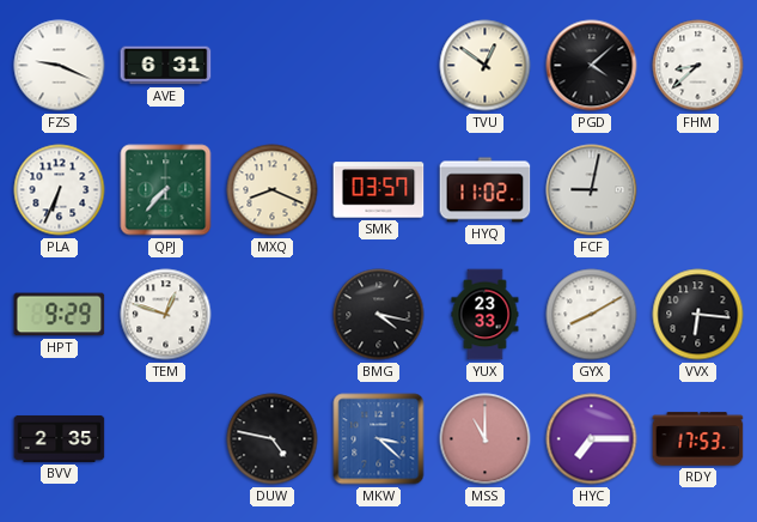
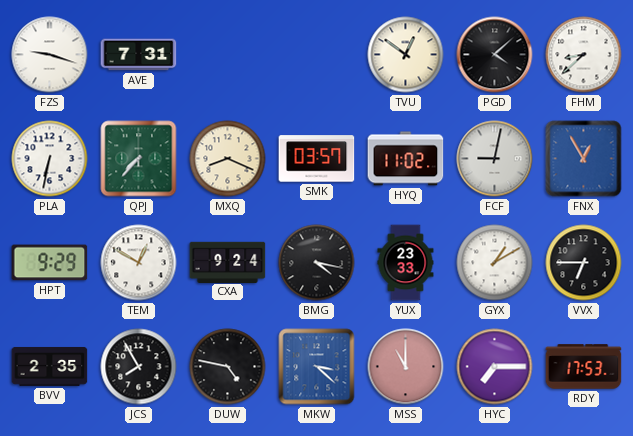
FZS: 9:19 -> 9:18
AVE: 6:31 -> 7:31
PLA: 6:34 -> 6:32
FNX: none -> 12:55
TEM: 12:48 -> 12:50
CXA: none -> 9:24
GYX: 8:10 -> 1:10
VVX: 6:16 -> 6:45
JCS: none -> 7:55
